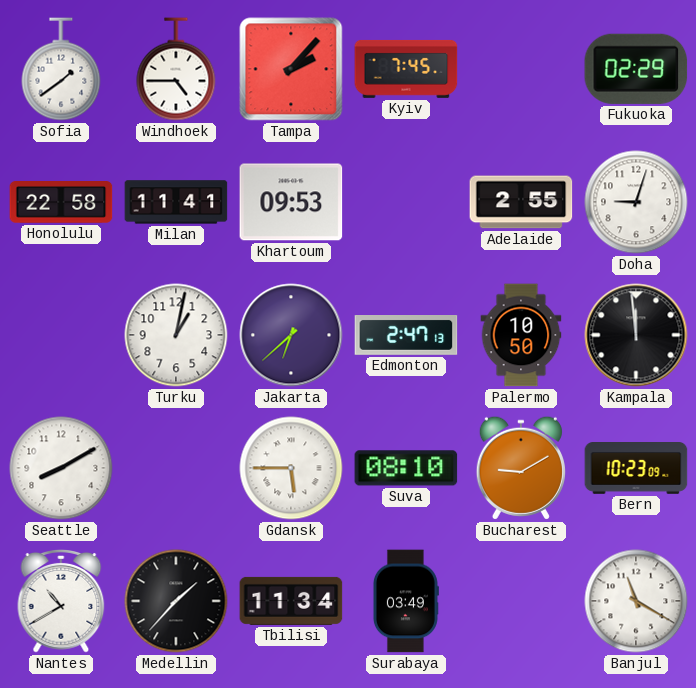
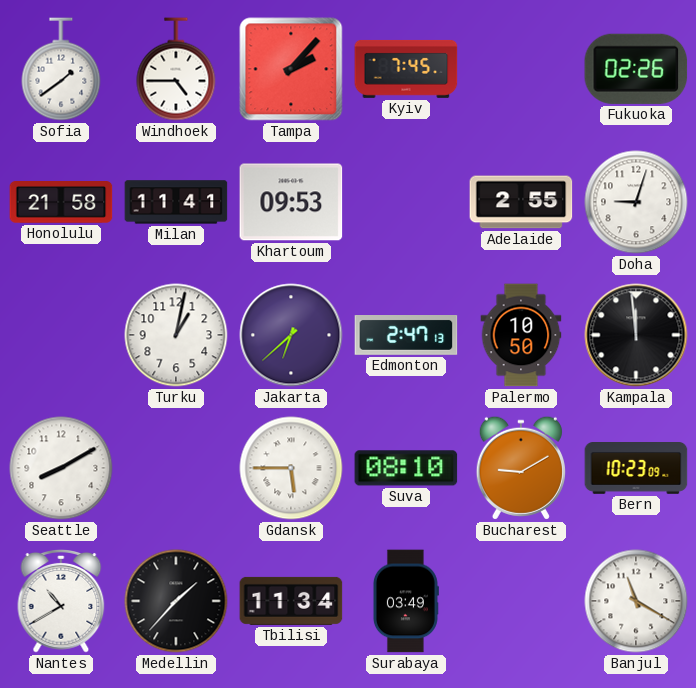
Fukuoka: 02:29 -> 02:26
Honolulu: 22:58 -> 21:58
